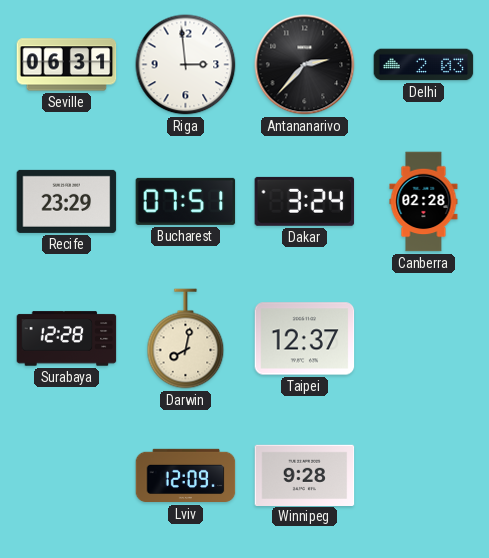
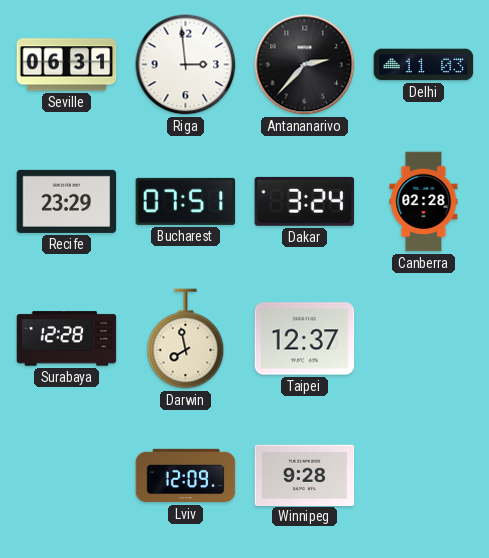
Delhi: 2:03 -> 11:03
Darwin: 8:02 -> 7:58
